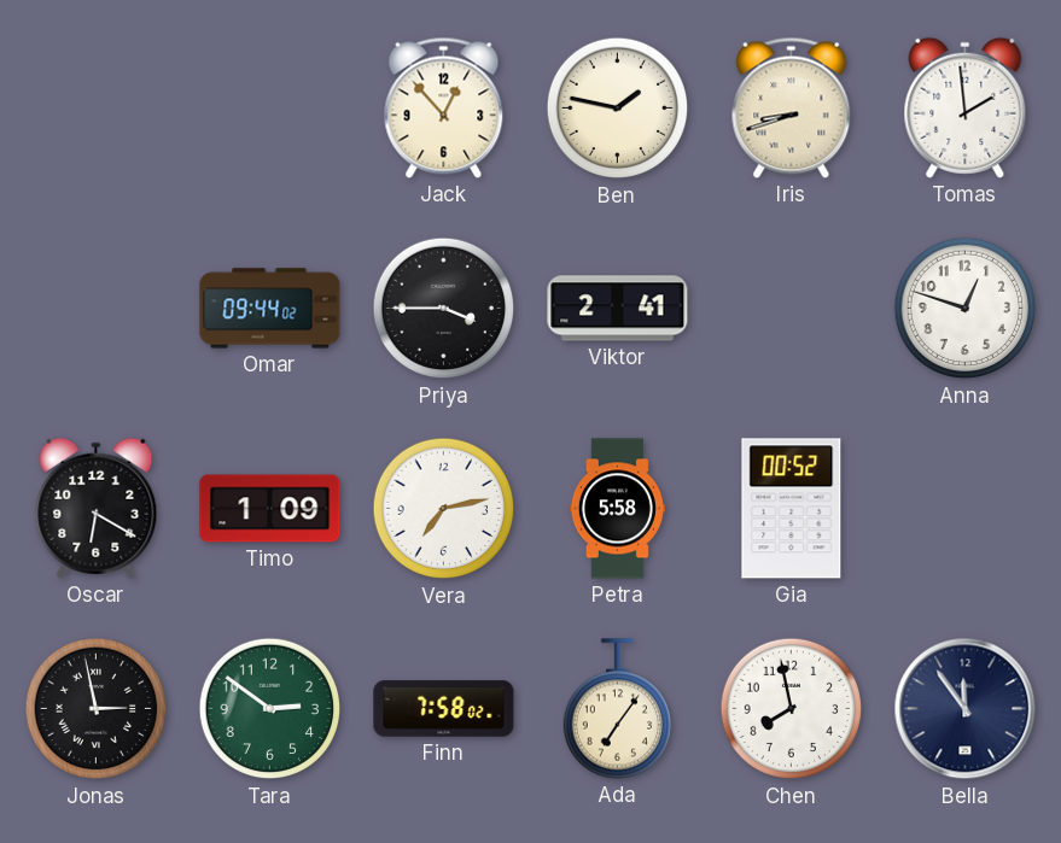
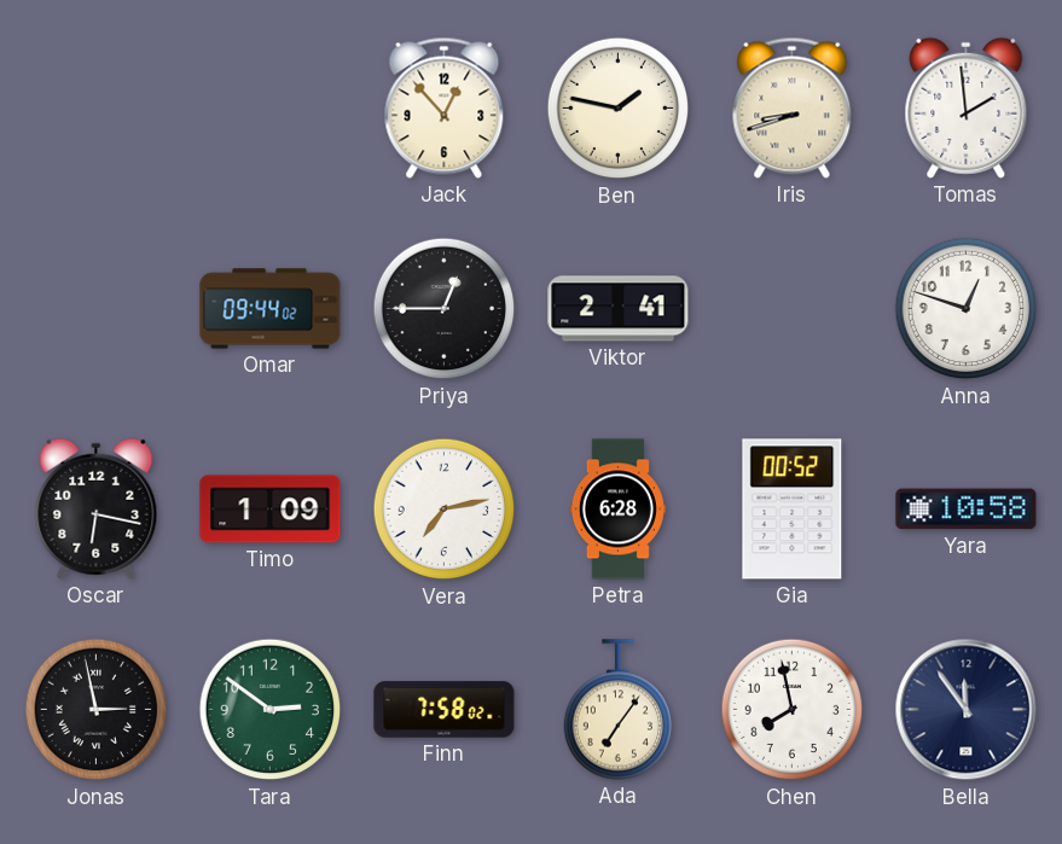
Priya: 3:45 -> 12:45
Oscar: 6:20 -> 6:17
Petra: 5:58 -> 6:28
Yara: none -> 10:58
